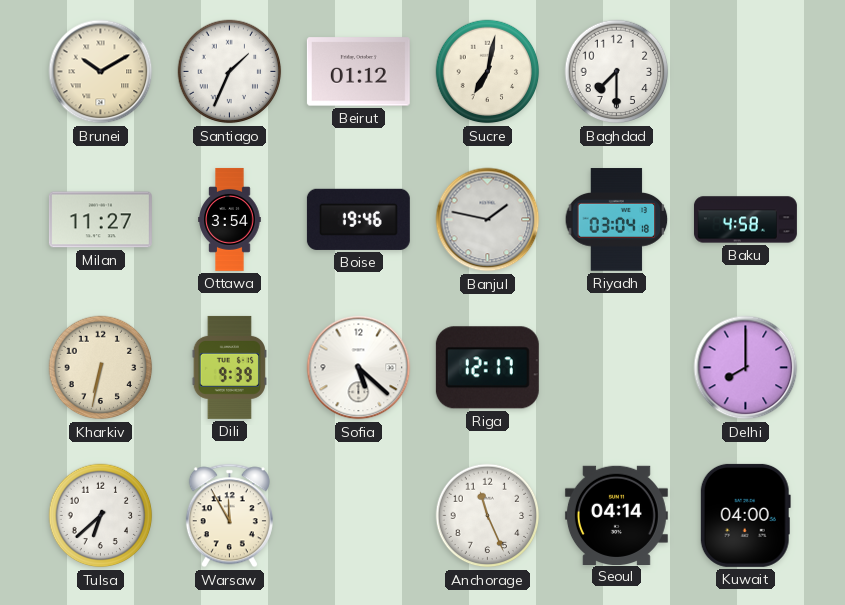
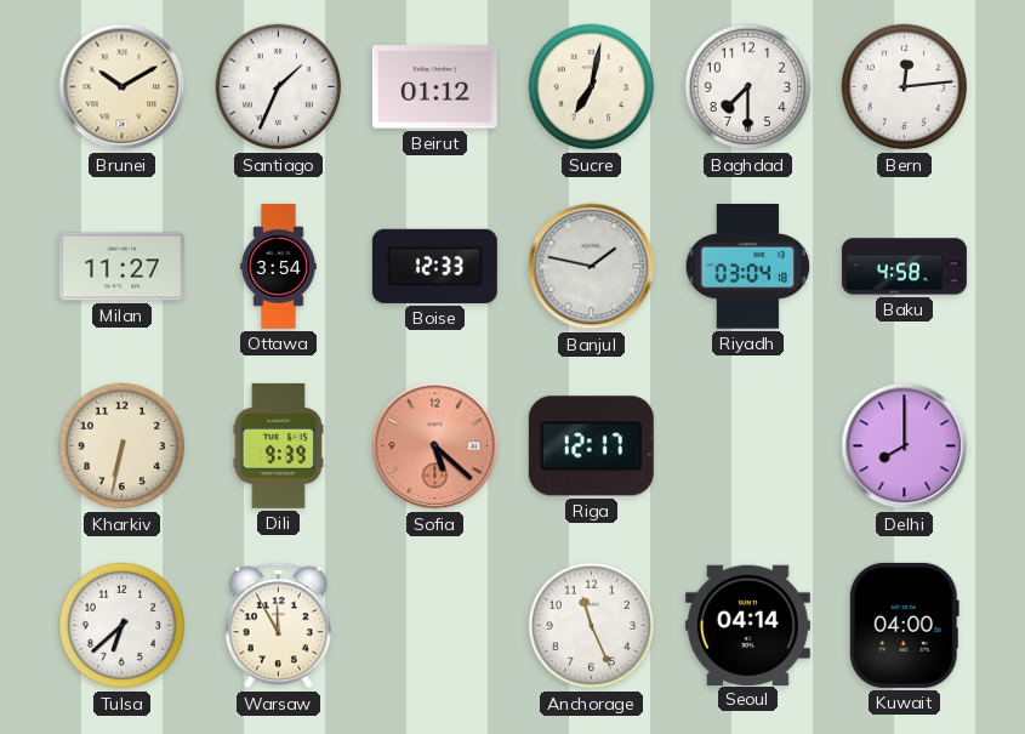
Bern: none -> 12:14
Boise: 19:46 -> 12:33
Sofia dial: white -> salmon
